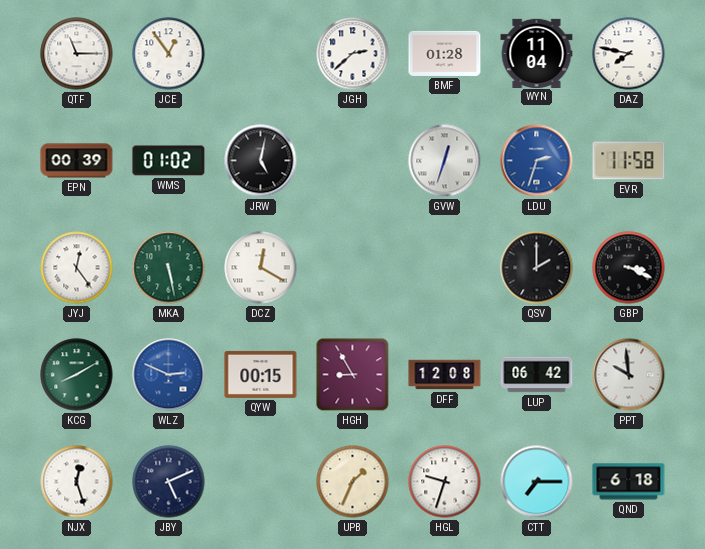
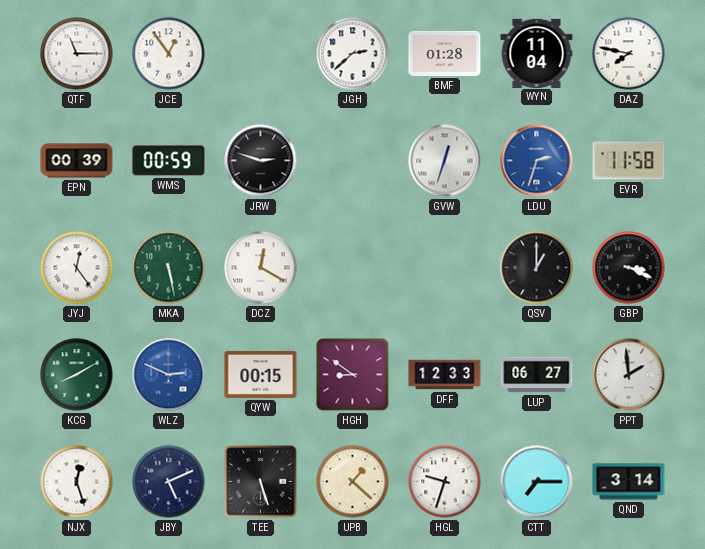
WMS: 01:02 -> 00:59
JRW: 5:02 -> 2:48
QSV: 2:00 -> 1:00
HGH: 8:55 -> 8:51
DFF: 12:08 -> 12:33
LUP: 06:42 -> 06:27
PPT: 9:59 -> 1:59
TEE: none -> 5:27
UPB: 1:34 -> 1:22
QND: 6:18 -> 3:14
